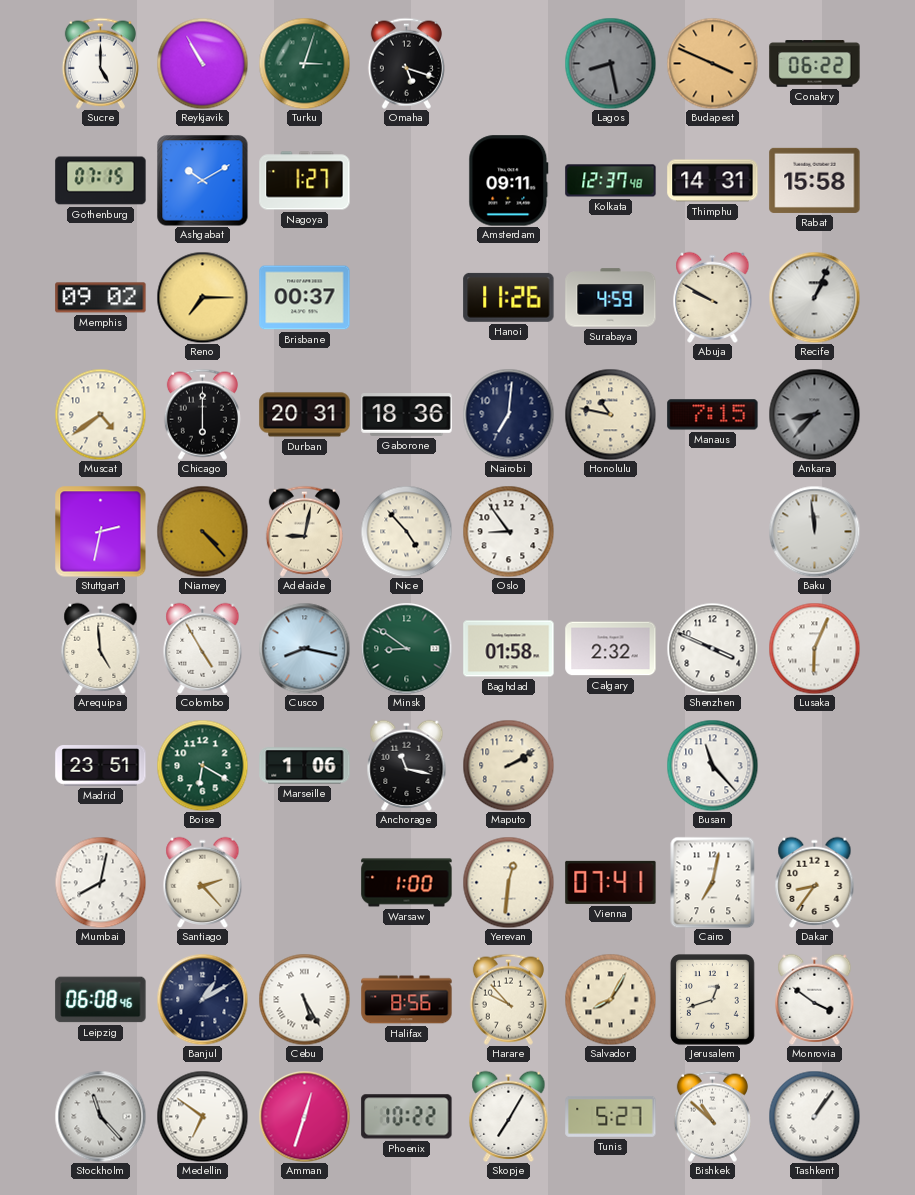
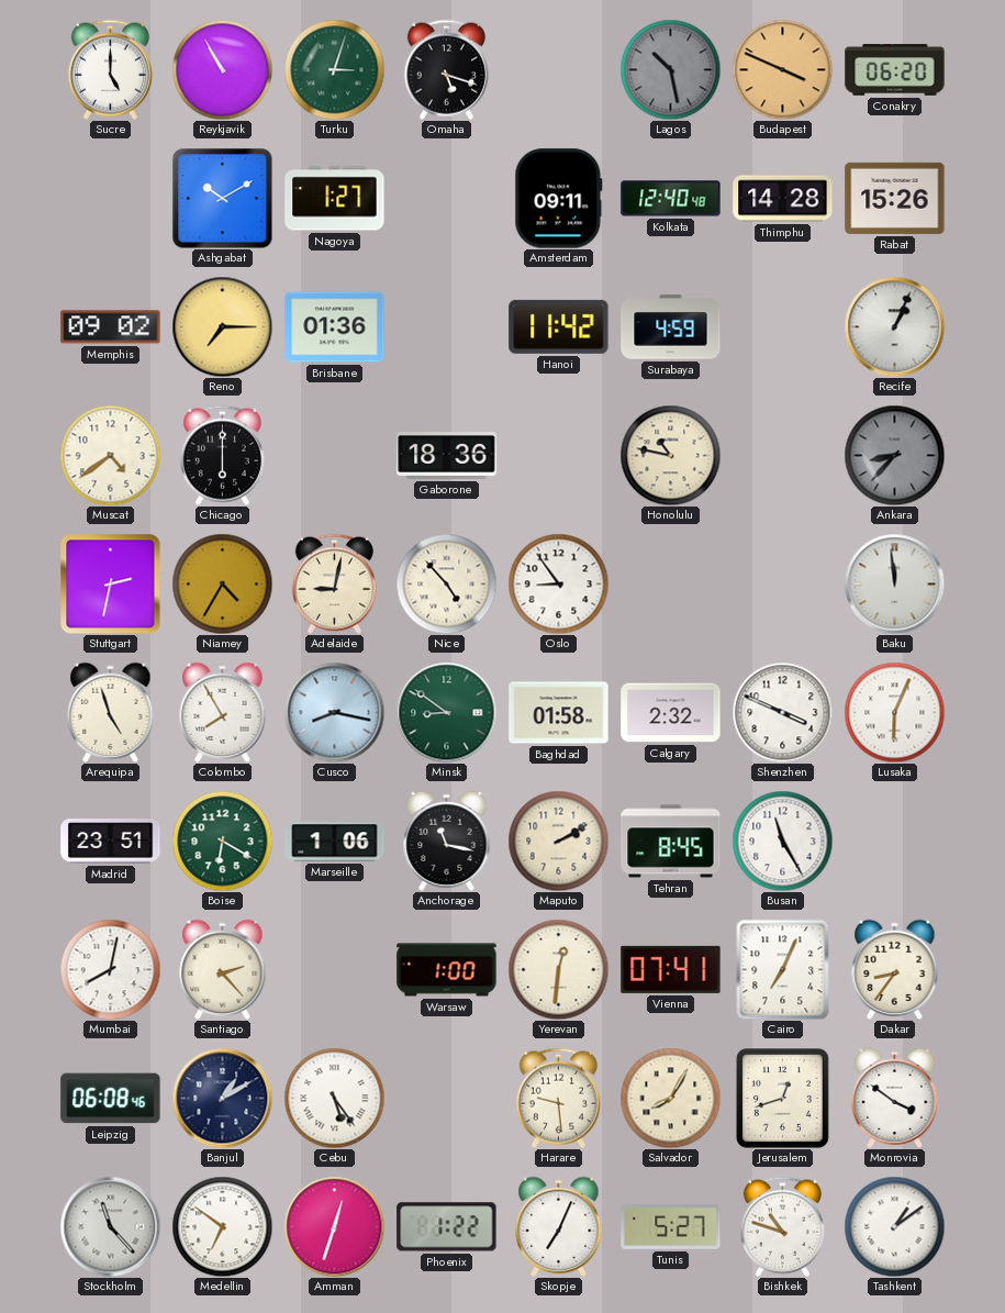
Lagos: 8:28 -> 10:28
Conakry: 06:22 -> 06:20
Gothenburg: 07:15 -> none
Kolkata: 12:37 -> 12:40
Thimphu: 14:31 -> 14:28
Rabat: 15:58 -> 15:26
Brisbane: 00:37 -> 01:36
Hanoi: 11:26 -> 11:42
Abuja: 9:50 -> none
Durban: 20:31 -> none
Nairobi: 7:01 -> none
Manaus: 7:15 -> none
Niamey: 4:23 -> 4:35
Arequipa: 4:59 -> 4:57
Colombo: 4:55 -> 7:55
Tehran: none -> 8:45
Busan: 11:23 -> 11:25
Cairo: 7:02 -> 7:04
Cebu: 5:25 -> 5:24
Halifax: 8:56 -> none
Harare: 9:53 -> 9:29
Phoenix: 10:22 -> 1:22
Skopje: 7:05 -> 7:04
Bishkek: 10:52 -> 10:48
Tashkent: 1:06 -> 1:09
